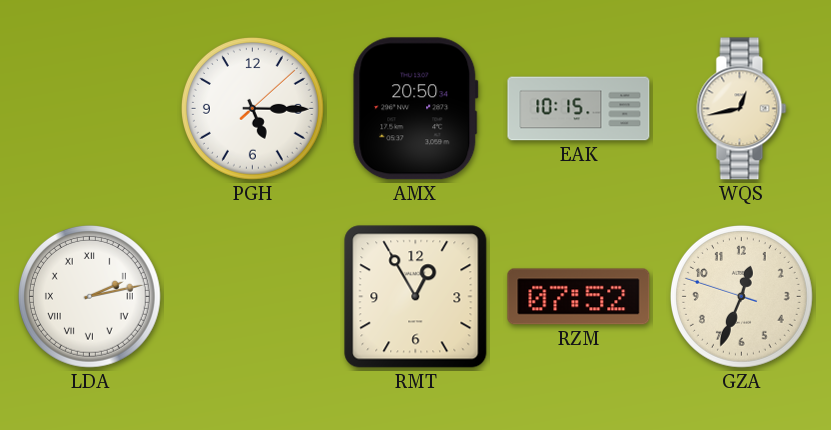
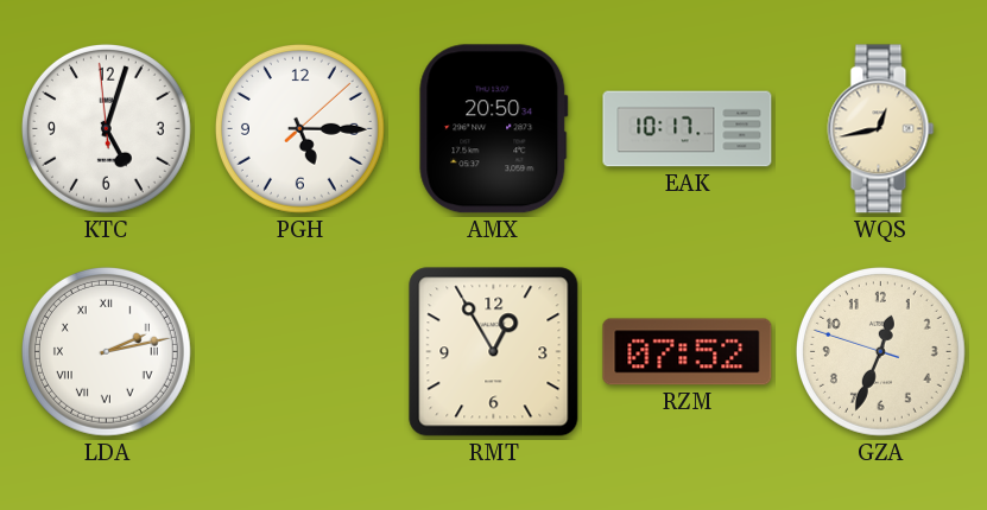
KTC: none -> 5:02
EAK: 10:15 -> 10:17
